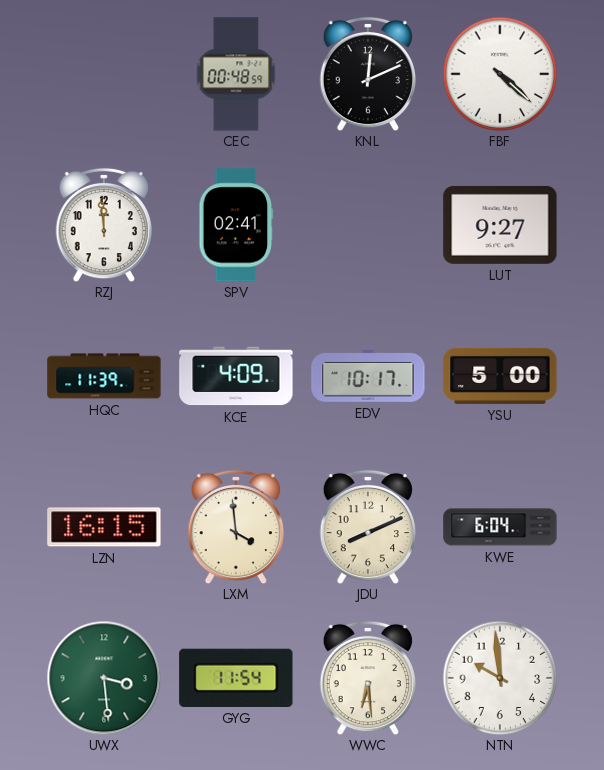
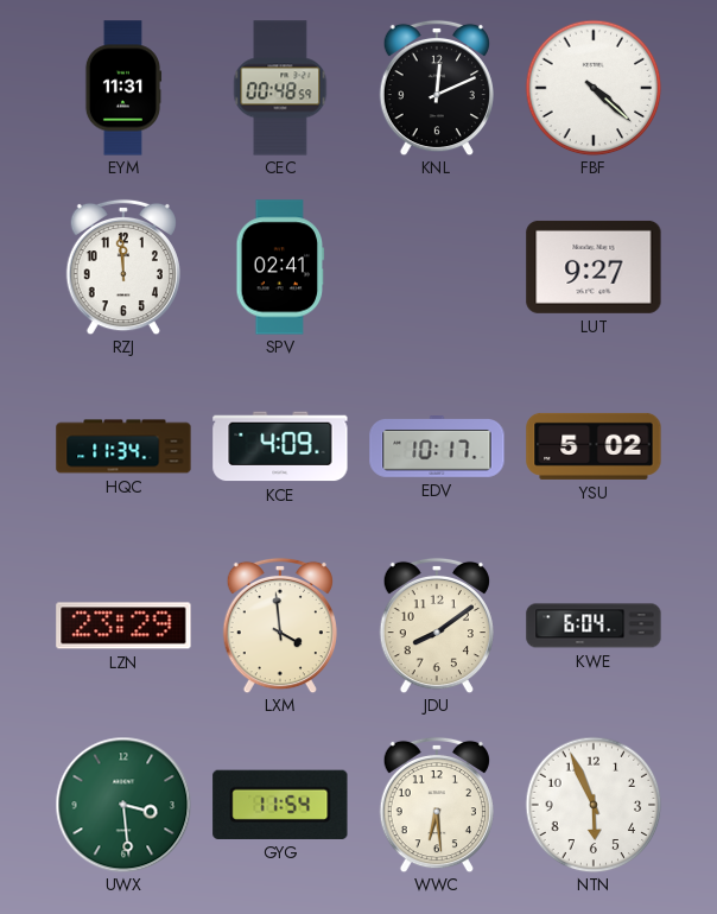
EYM: none -> 11:31
HQC: 11:39 -> 11:34
YSU: 5:00 -> 5:02
LZN: 16:15 -> 23:29
JDU: 8:11 -> 8:09
NTN: 9:59 -> 5:56
